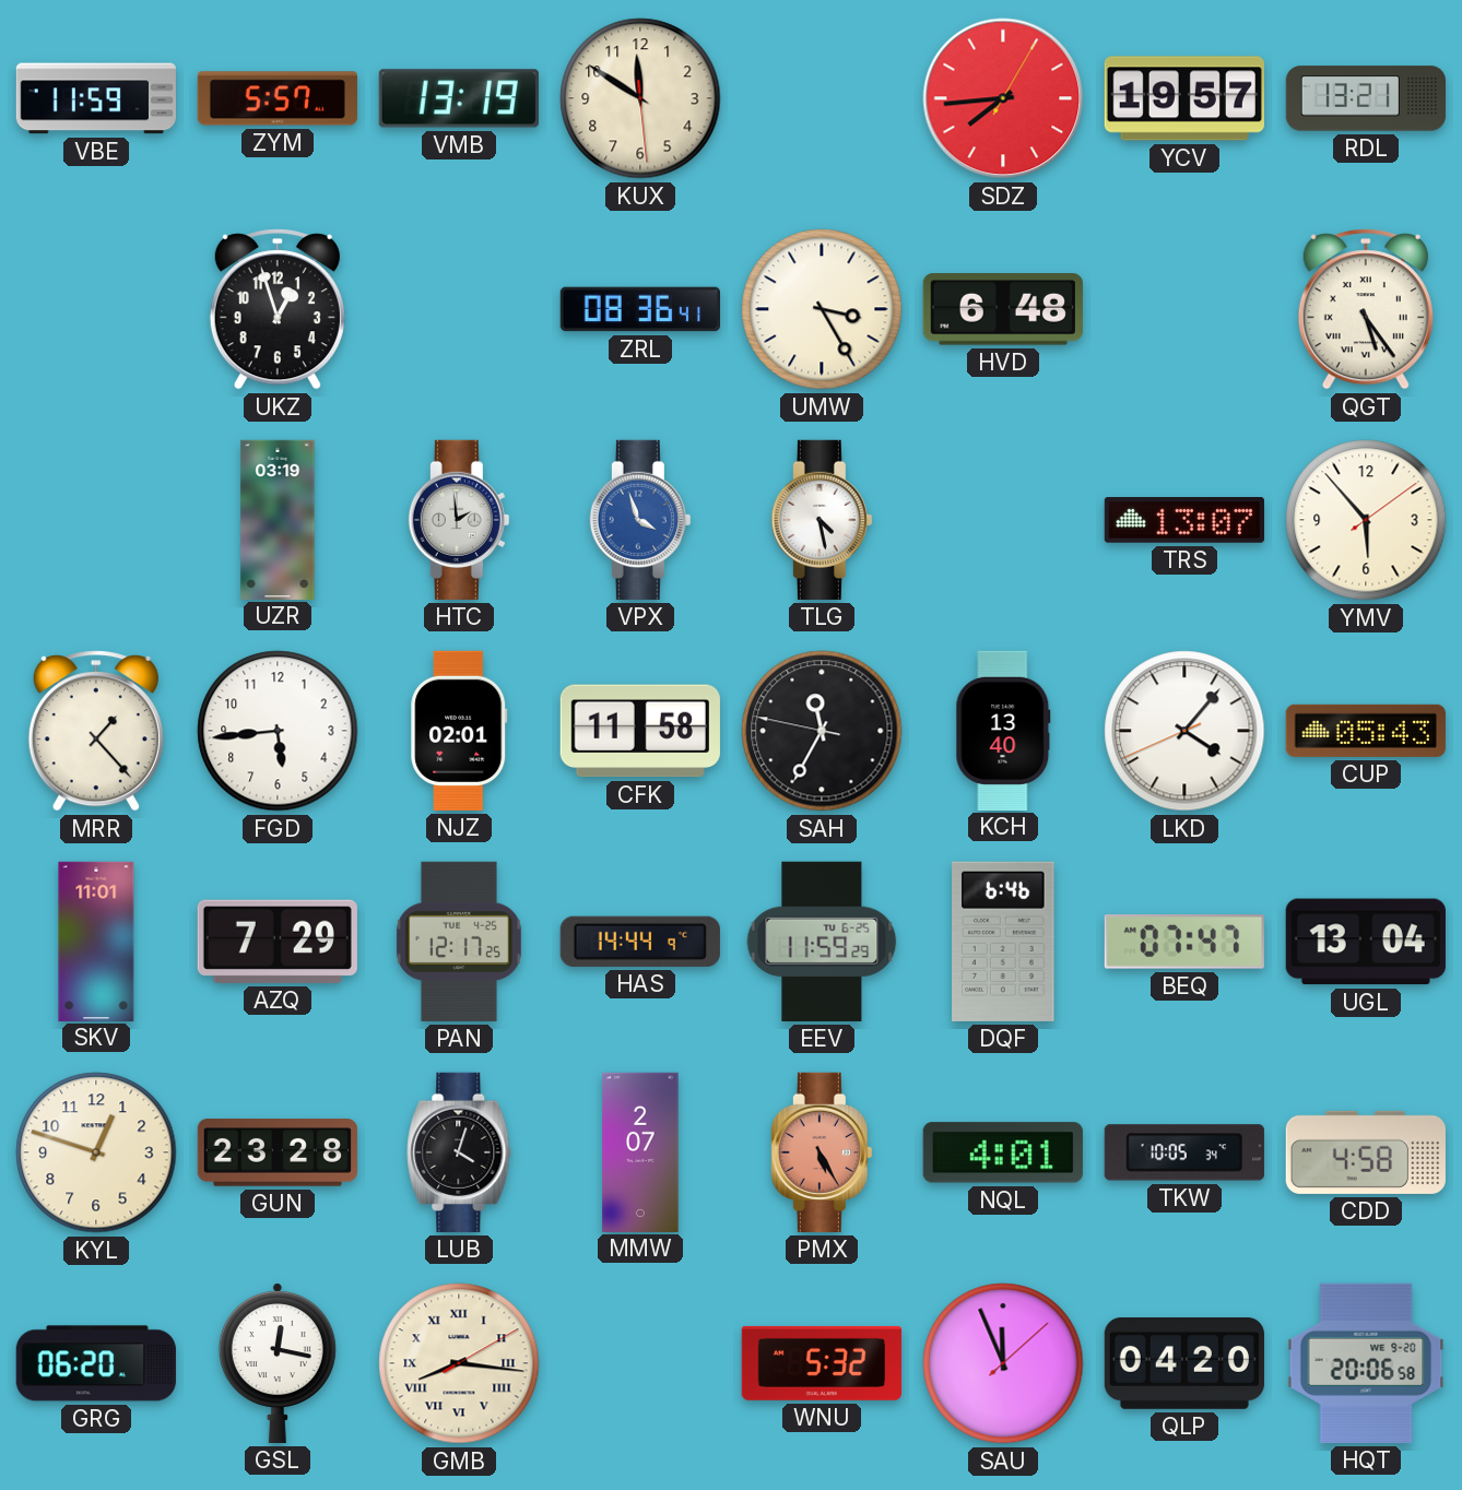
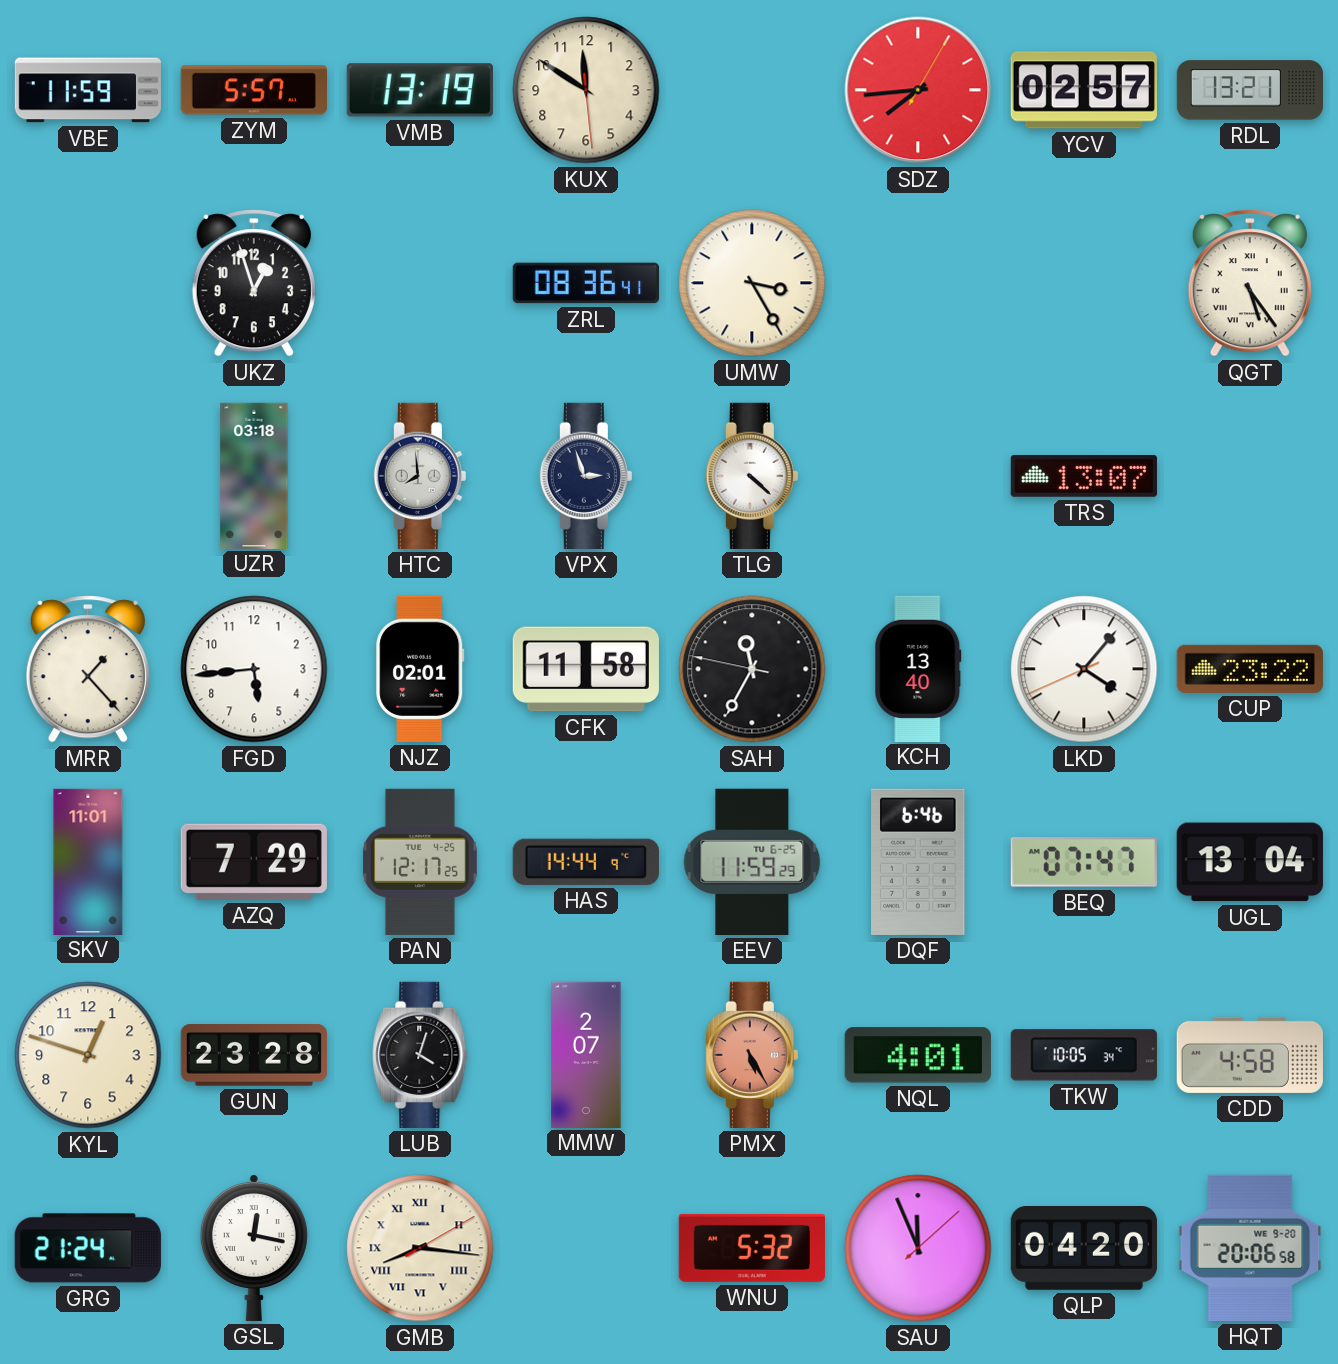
YCV: 19:57 -> 02:57
HVD: 6:48 -> none
UZR: 03:19 -> 03:18
HTC: 1:59 -> 7:59
VPX: 3:57 -> 2:57
VPX dial: blue -> navy
TLG: 4:28 -> 4:22
YMV: 5:53 -> none
CUP: 05:43 -> 23:22
GRG: 06:20 -> 21:24
